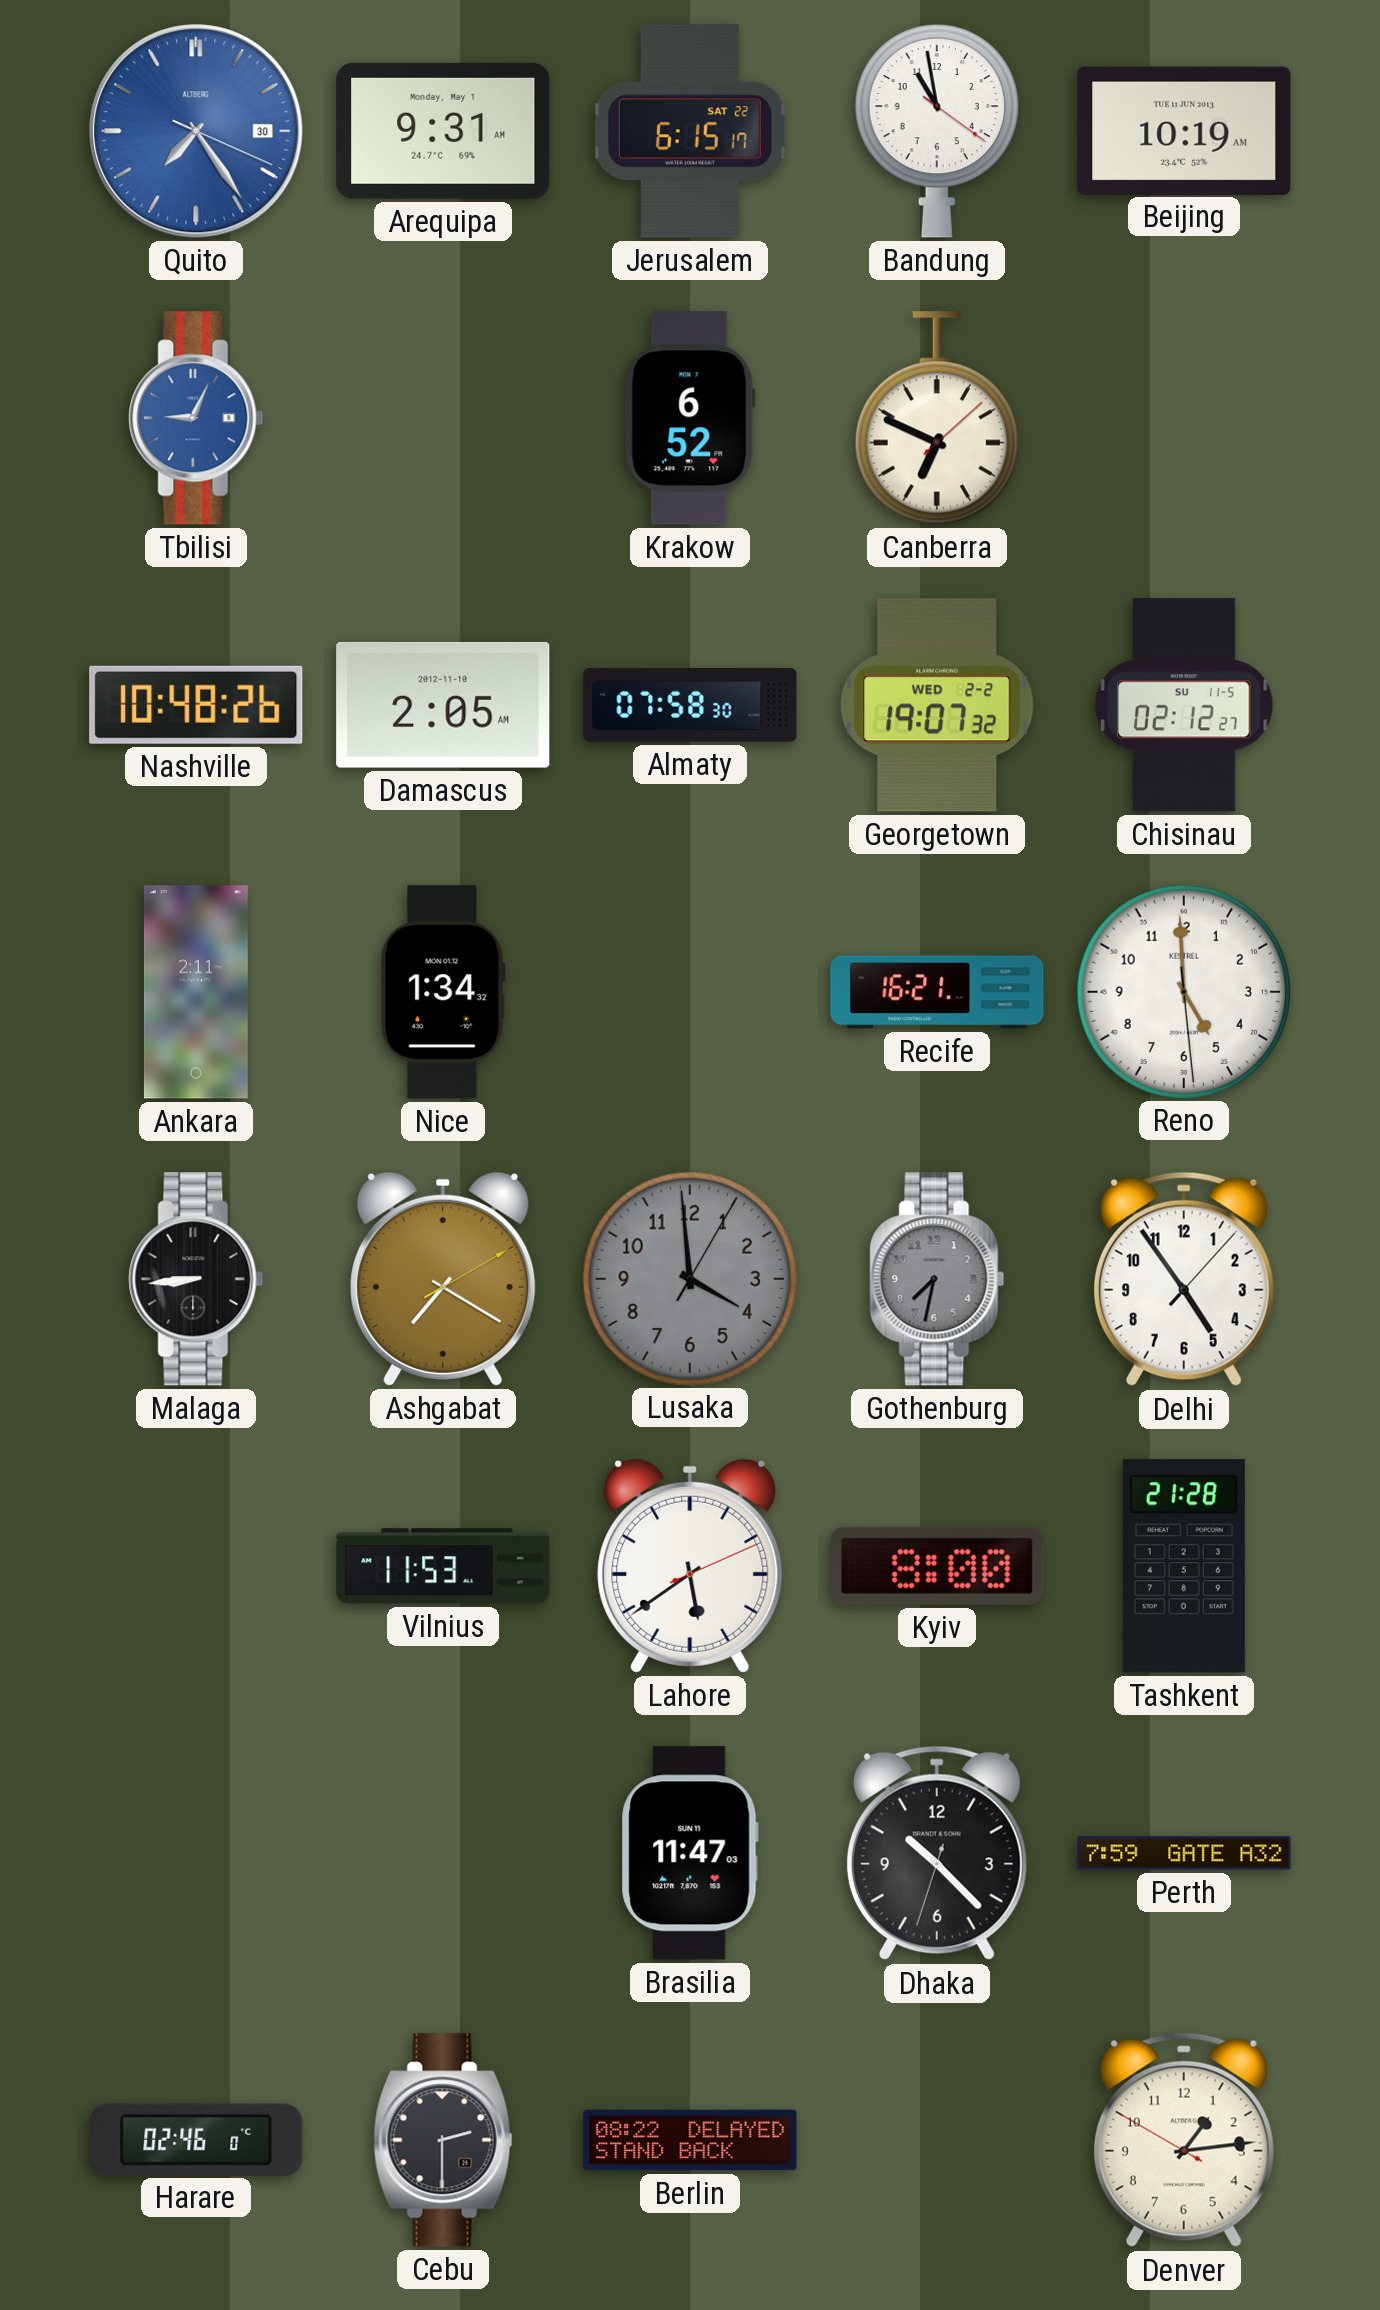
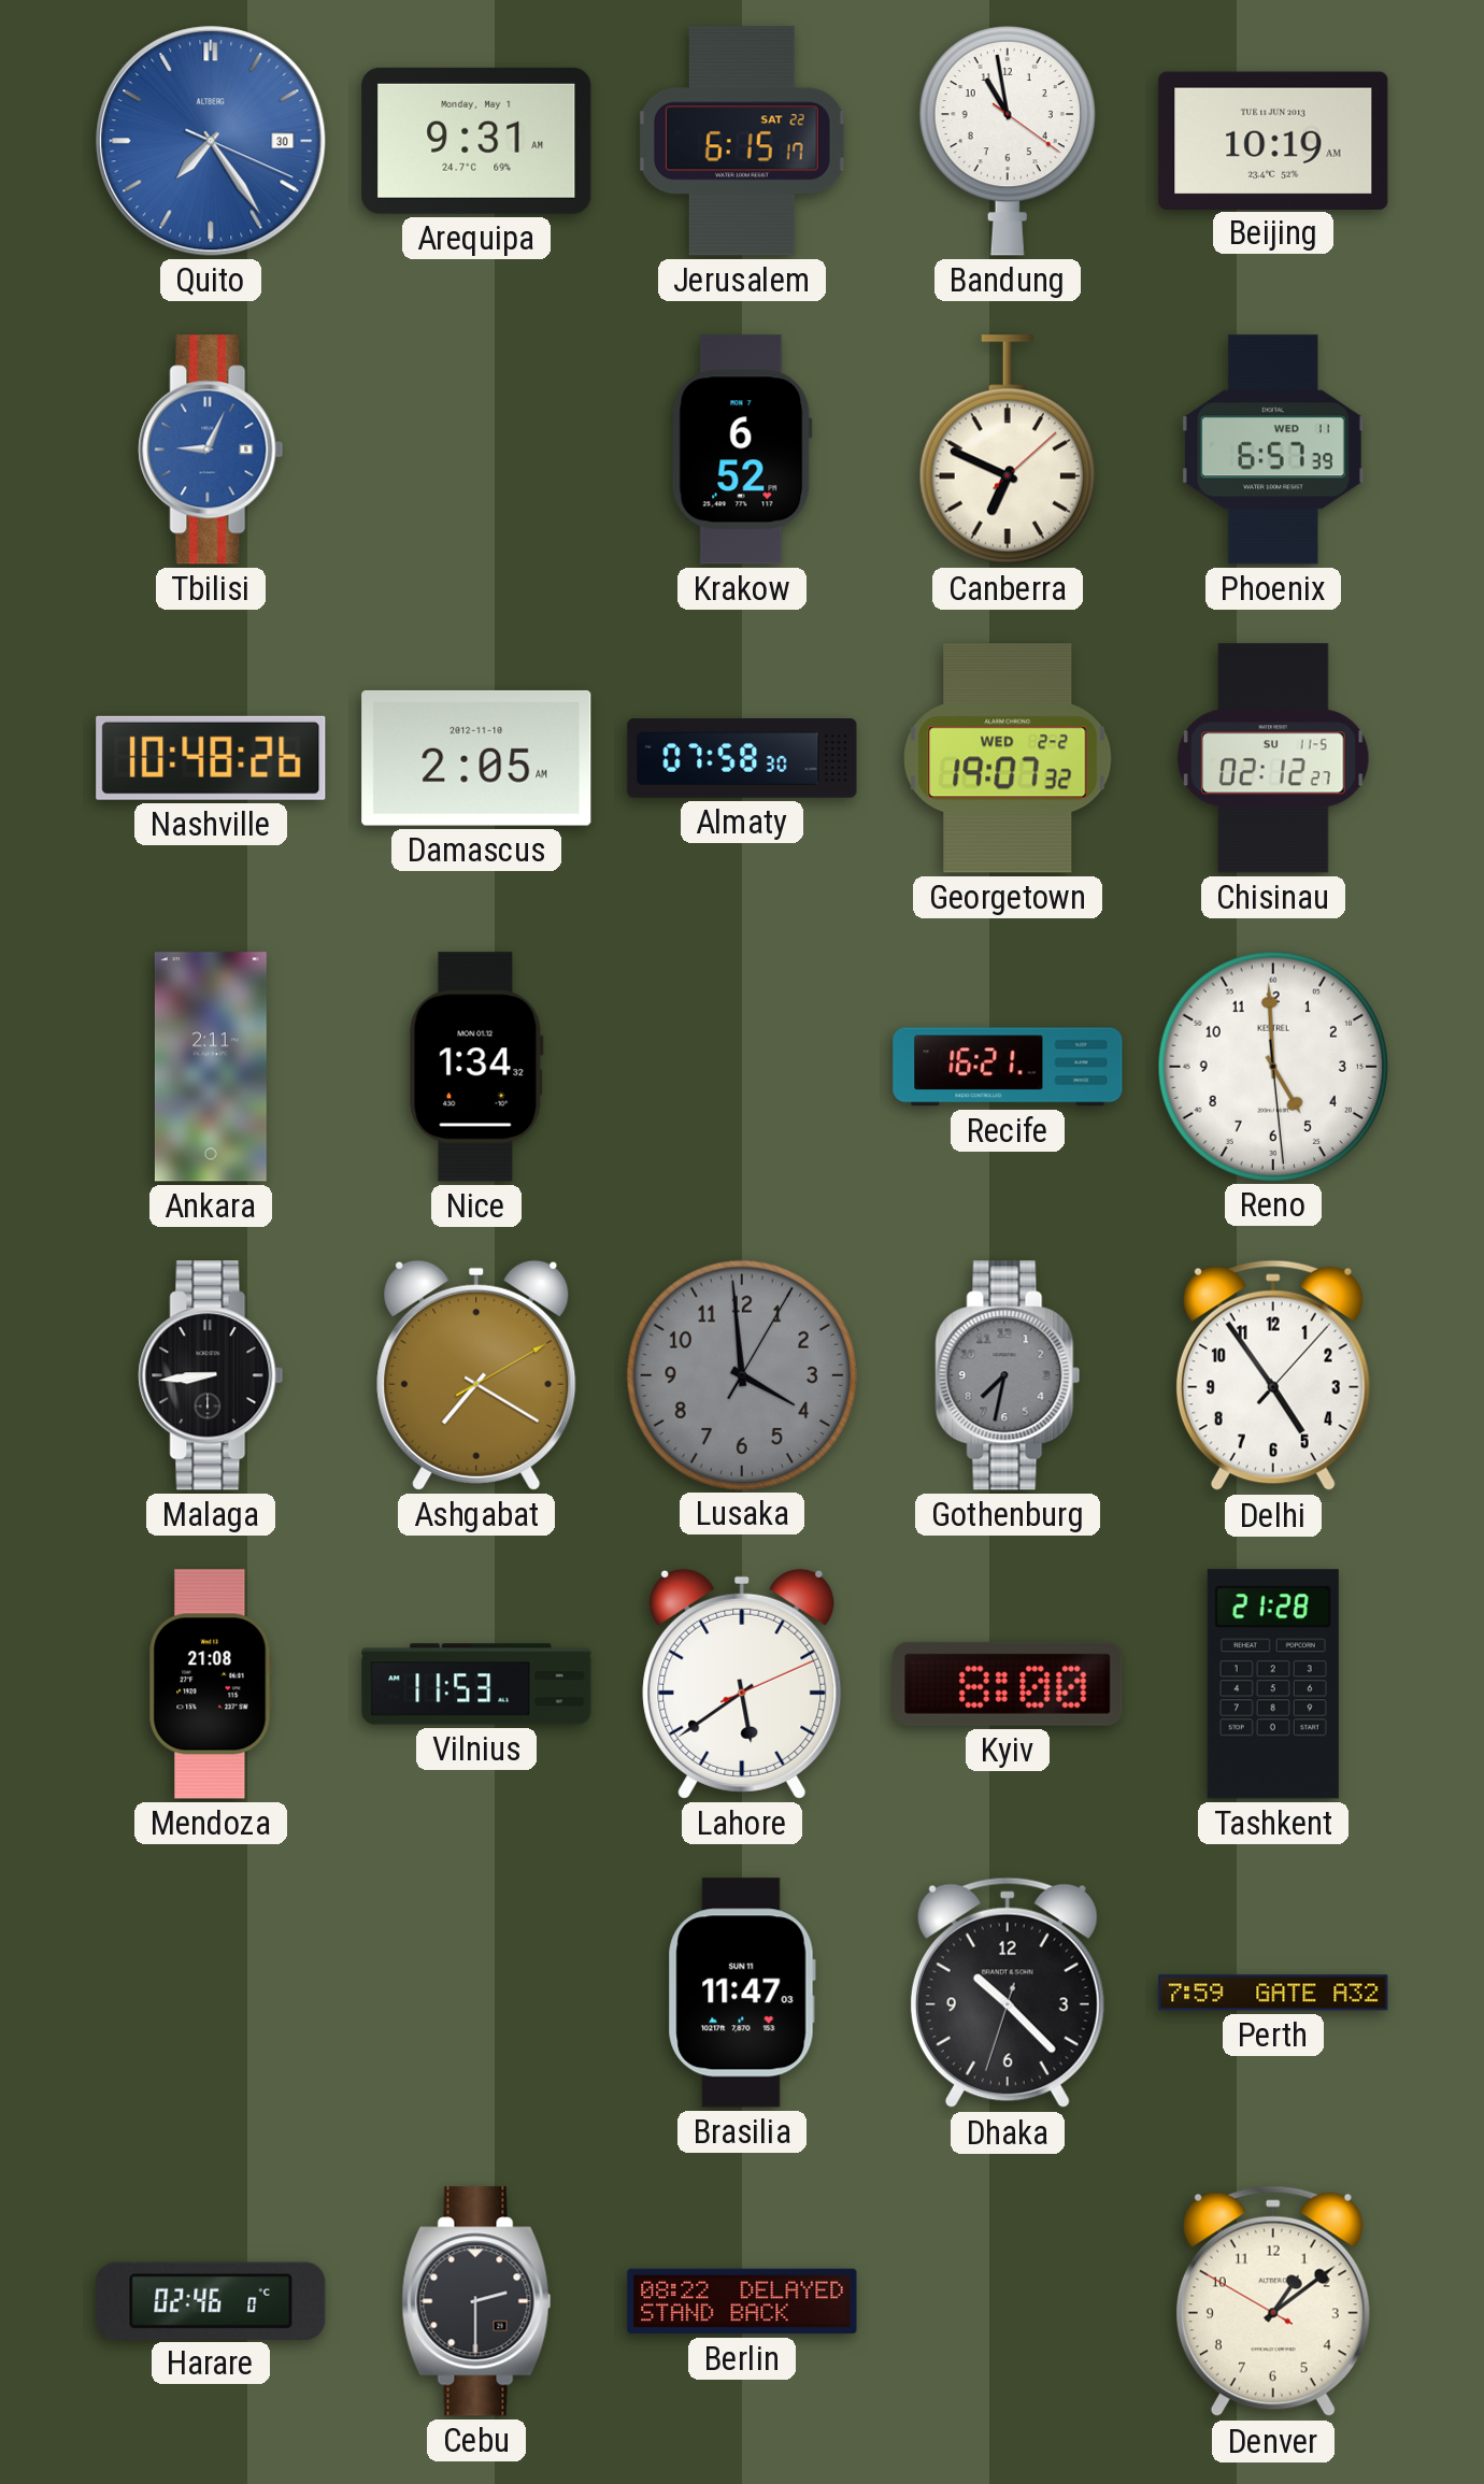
Phoenix: none -> 6:57
Mendoza: none -> 21:08
Denver: 1:13 -> 1:08
